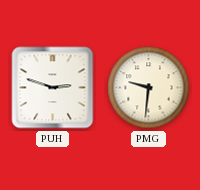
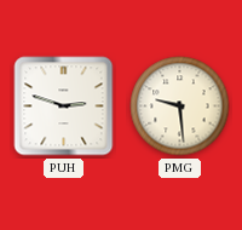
PMG: 9:31 -> 9:29
